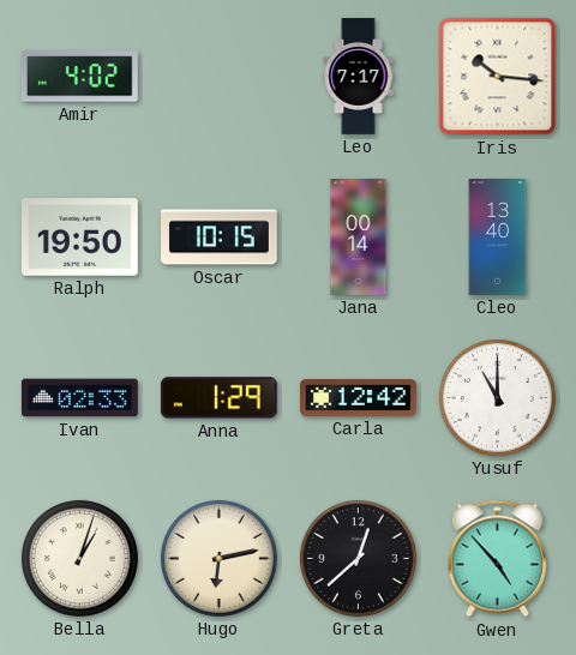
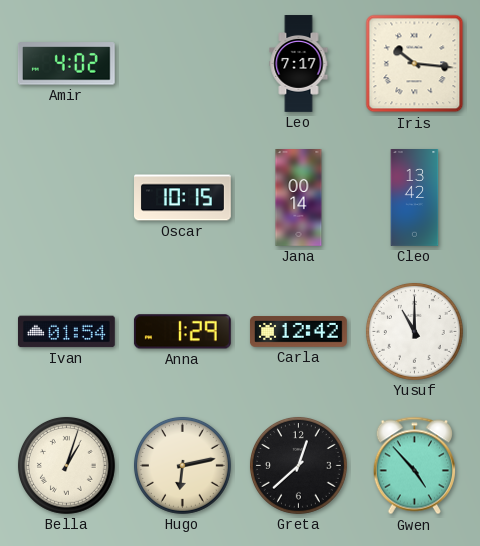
Ralph: 19:50 -> none
Cleo: 13:40 -> 13:42
Ivan: 02:33 -> 01:54
